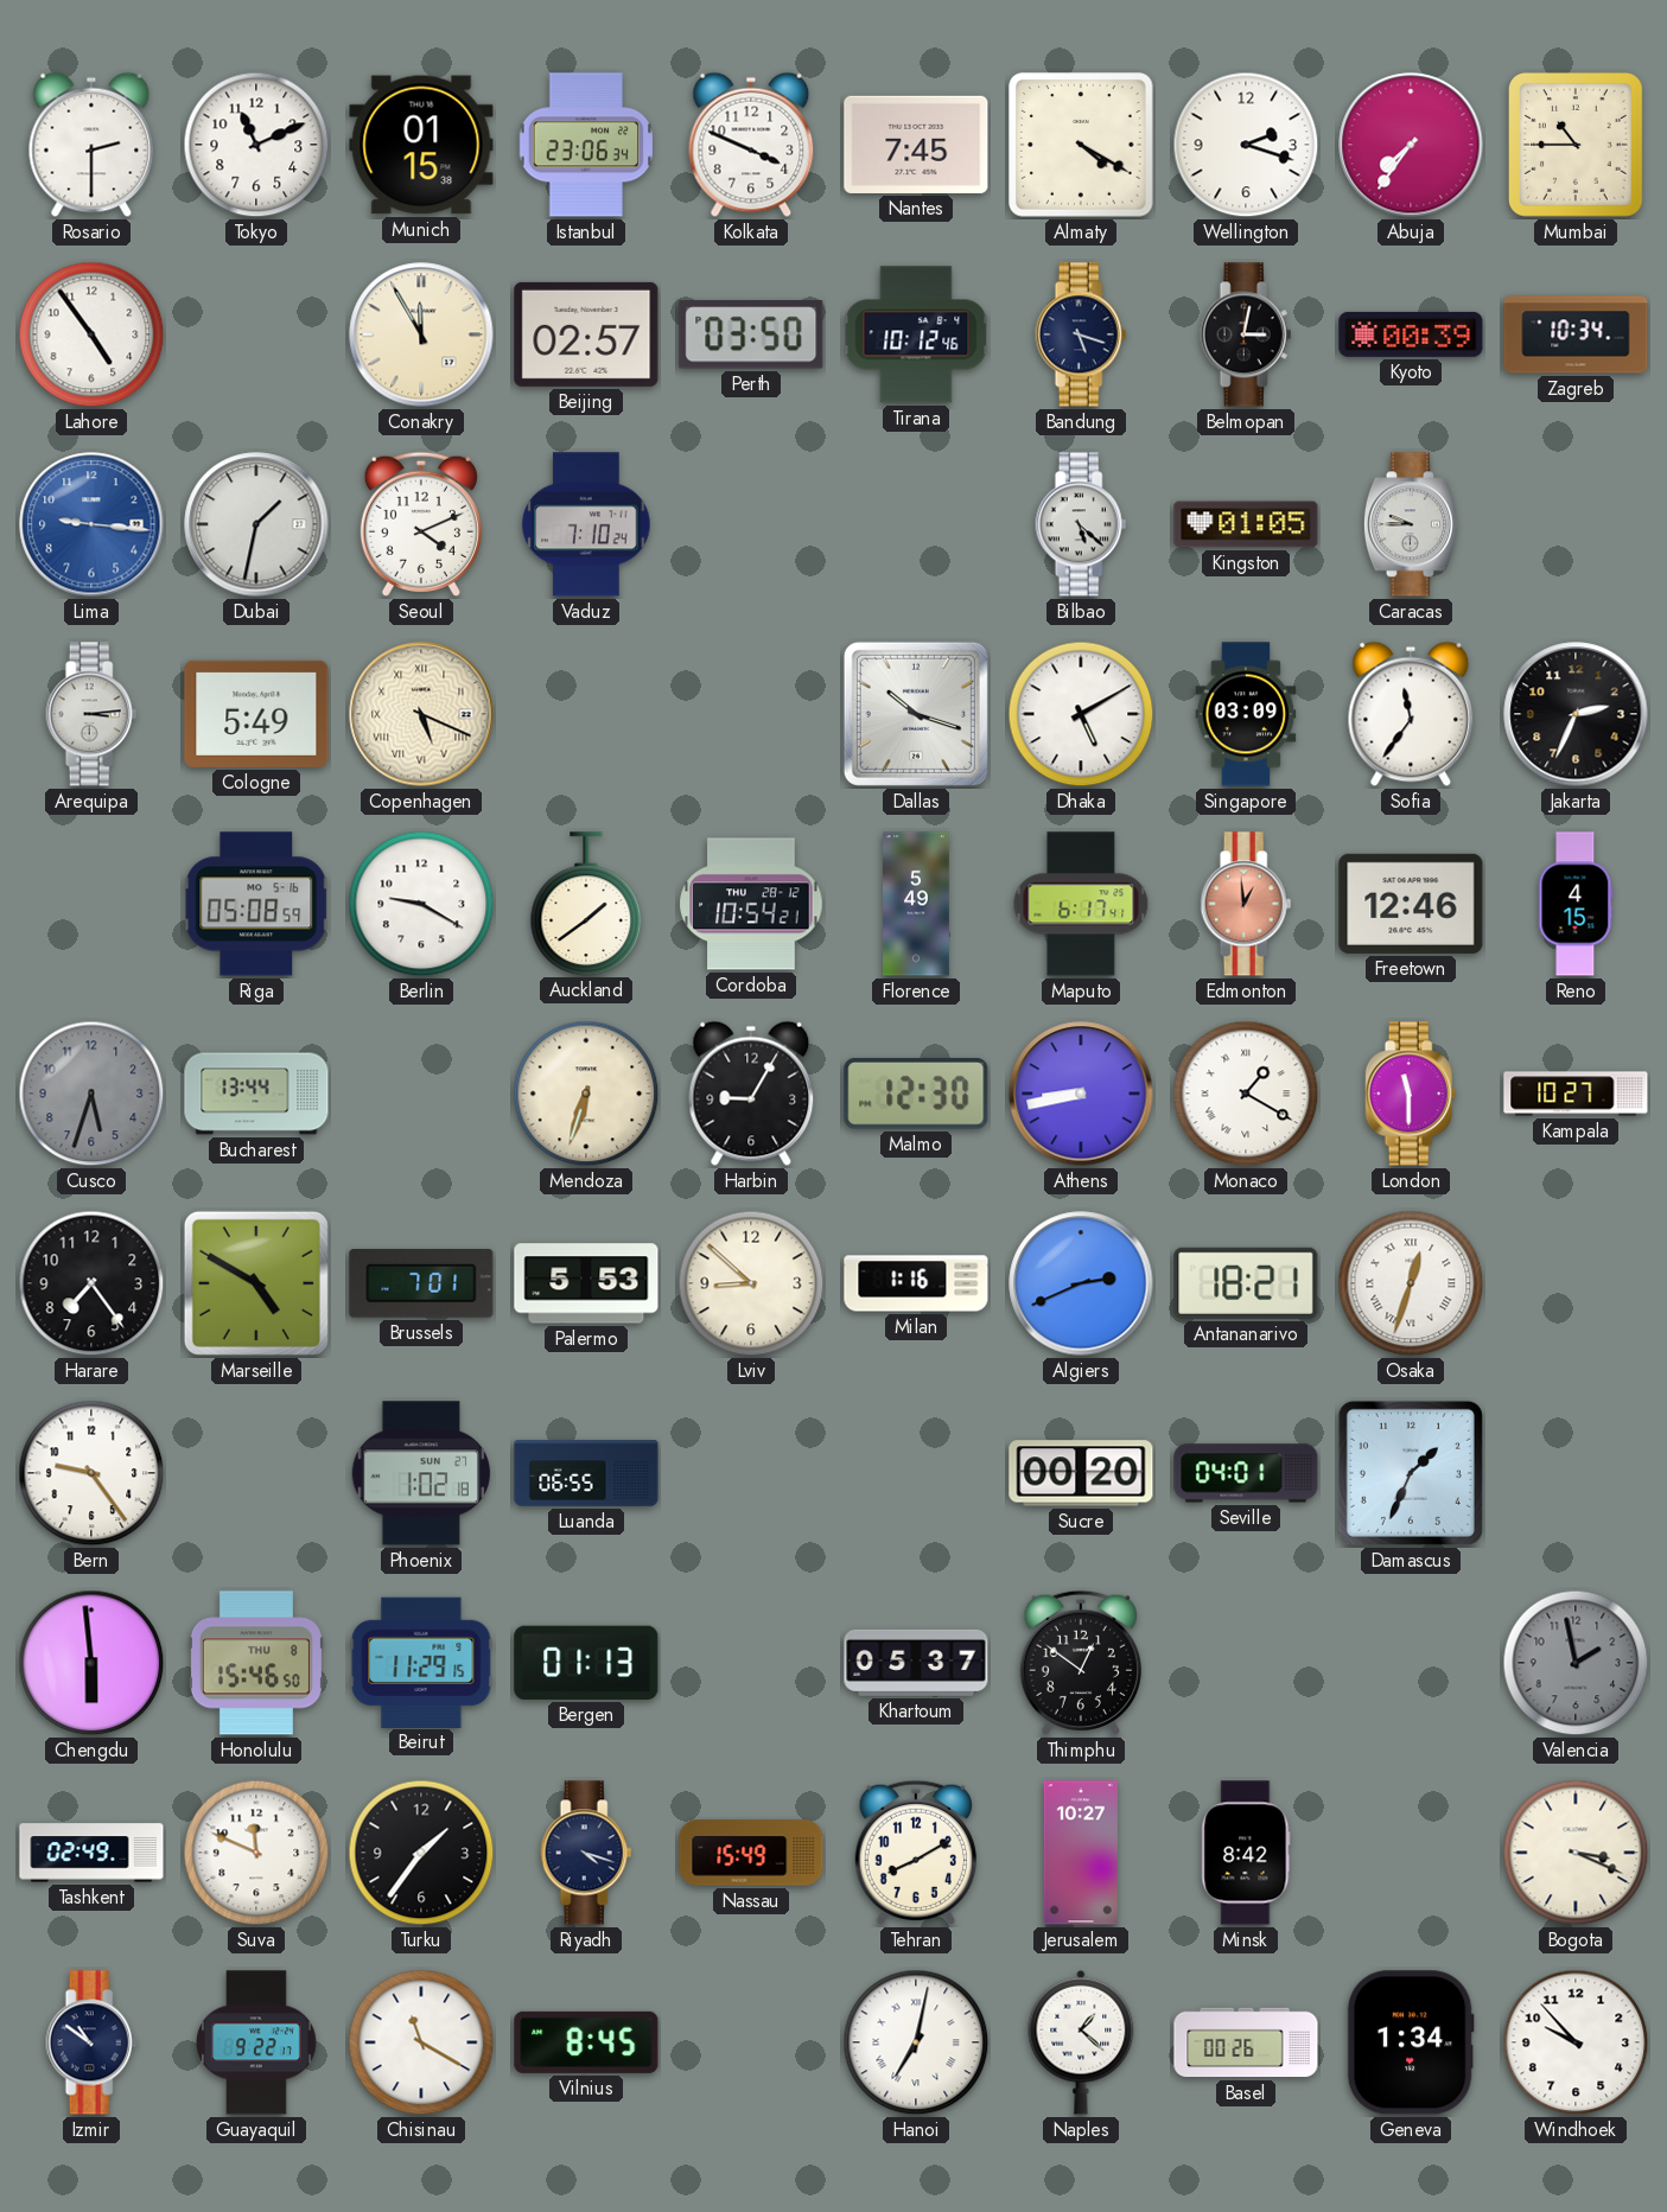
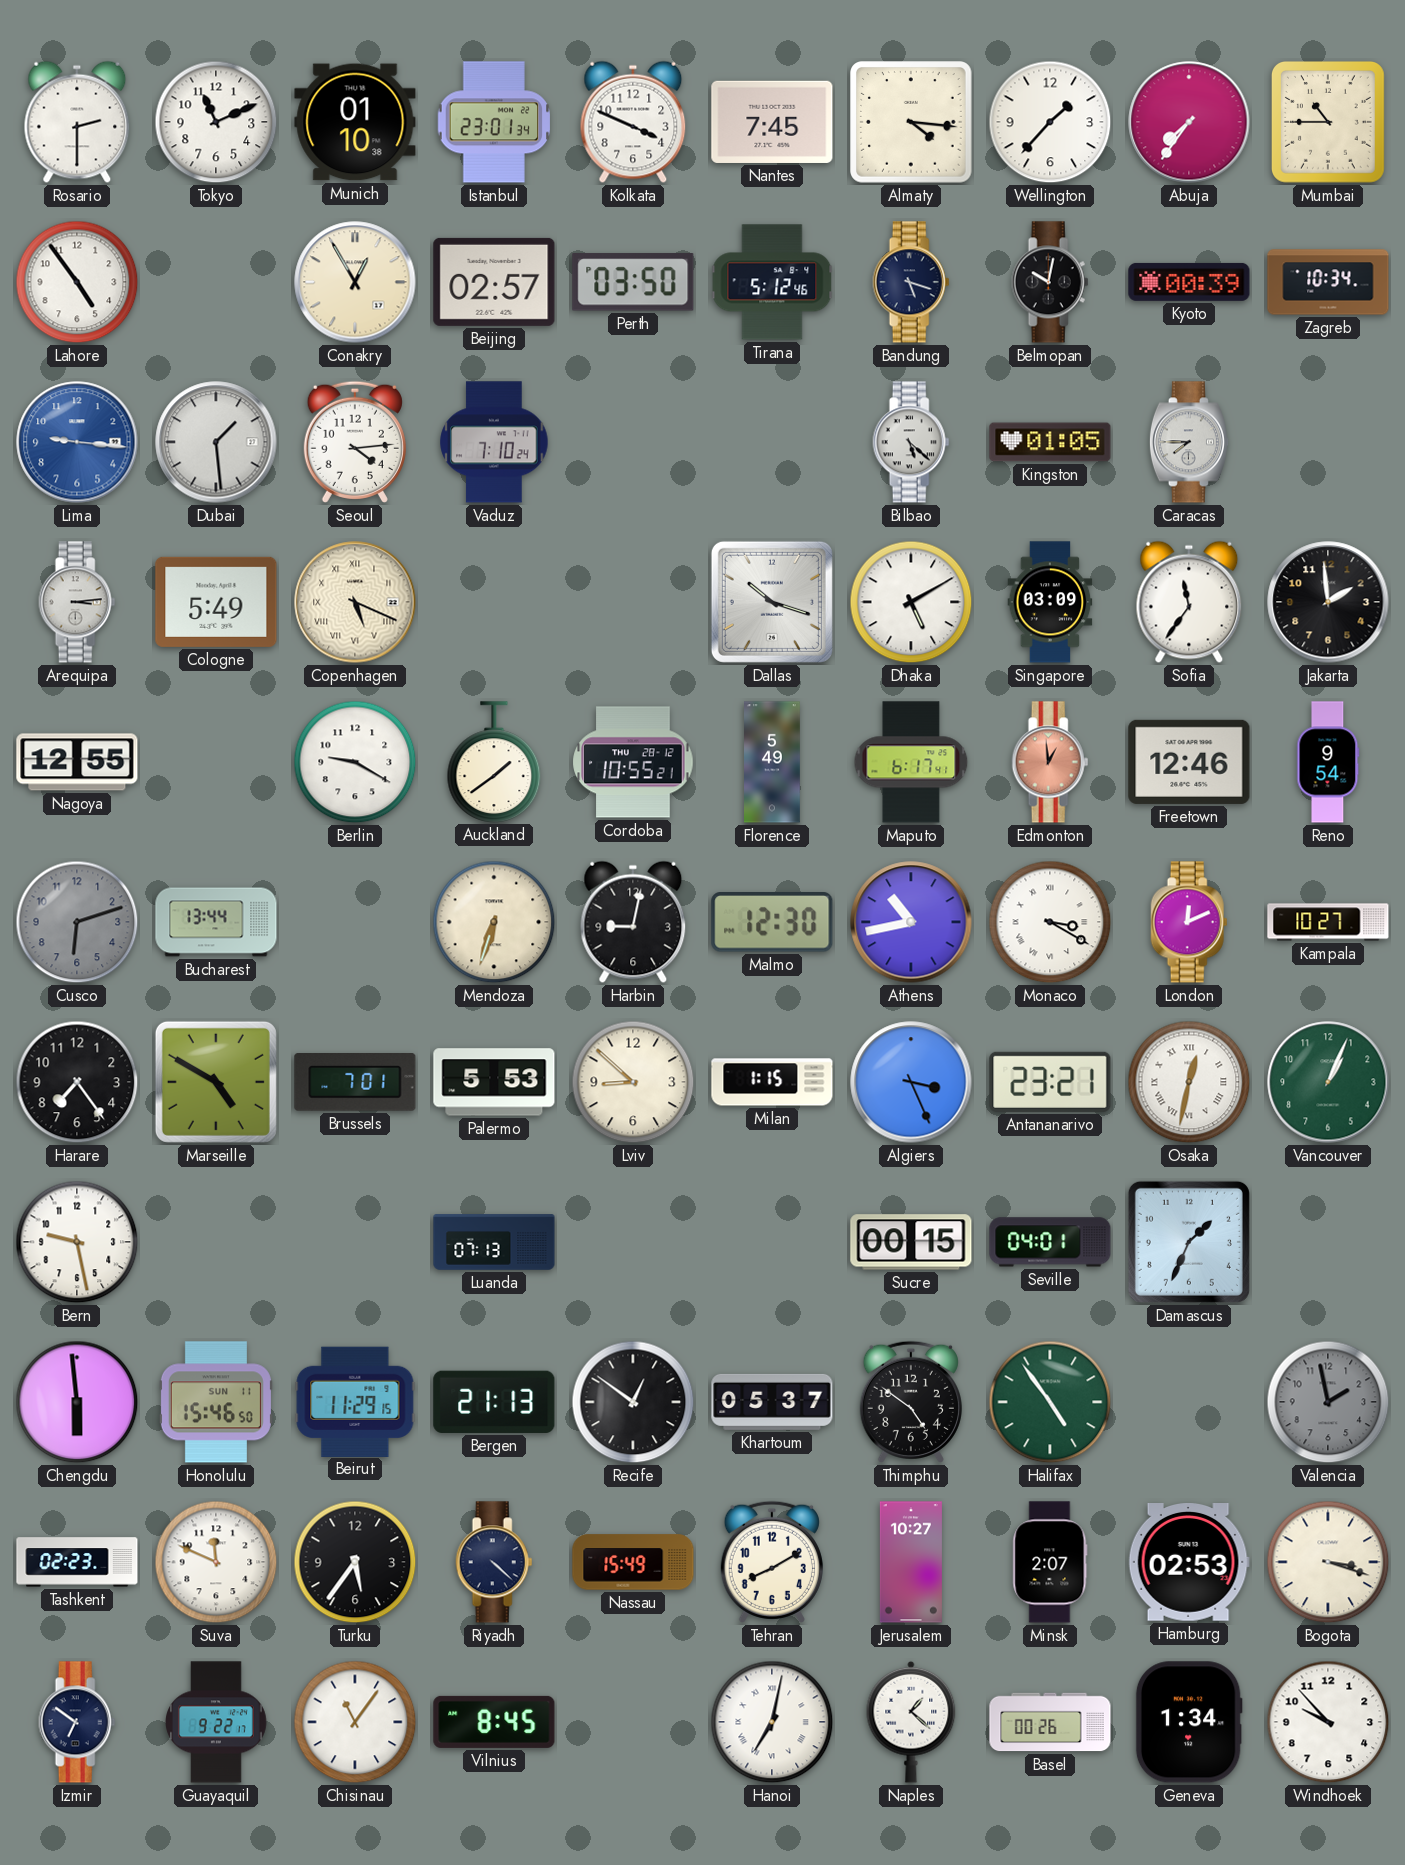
Munich: 01:15 -> 01:10
Istanbul: 23:06 -> 23:01
Almaty: 4:20 -> 4:16
Wellington: 2:18 -> 1:37
Conakry: 11:55 -> 12:55
Tirana: 10:12 -> 5:12
Belmopan: 3:02 -> 10:02
Dubai: 1:32 -> 1:29
Seoul: 4:11 -> 4:14
Caracas: 9:45 -> 7:45
Jakarta: 2:34 -> 1:59
Nagoya: none -> 12:55
Riga: 05:08 -> none
Cordoba: 10:54 -> 10:55
Reno: 4:15 -> 9:54
Cusco: 5:33 -> 6:12
Harbin: 9:05 -> 9:02
Athens: 8:43 -> 10:43
Monaco: 1:20 -> 3:20
London: 11:30 -> 12:11
Milan: 1:16 -> 1:15
Algiers: 2:41 -> 3:26
Antananarivo: 18:21 -> 23:21
Osaka: 12:33 -> 12:32
Vancouver: none -> 1:04
Bern: 9:24 -> 9:28
Phoenix: 1:02 -> none
Luanda: 06:55 -> 07:13
Sucre: 00:20 -> 00:15
Honolulu date: THU 8 -> SUN 11
Bergen: 01:13 -> 21:13
Recife: none -> 12:51
Thimphu: 12:51 -> 4:51
Halifax: none -> 4:54
Tashkent: 02:49 -> 02:23
Turku: 1:36 -> 5:36
Riyadh: 4:18 -> 4:22
Minsk: 8:42 -> 2:07
Hamburg: none -> 02:53
Bogota: 3:19 -> 3:18
Izmir: 10:51 -> 6:51
Chisinau: 11:20 -> 11:06
